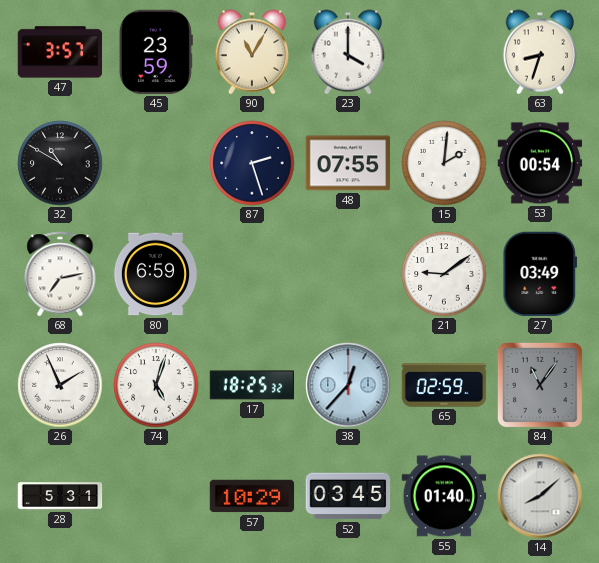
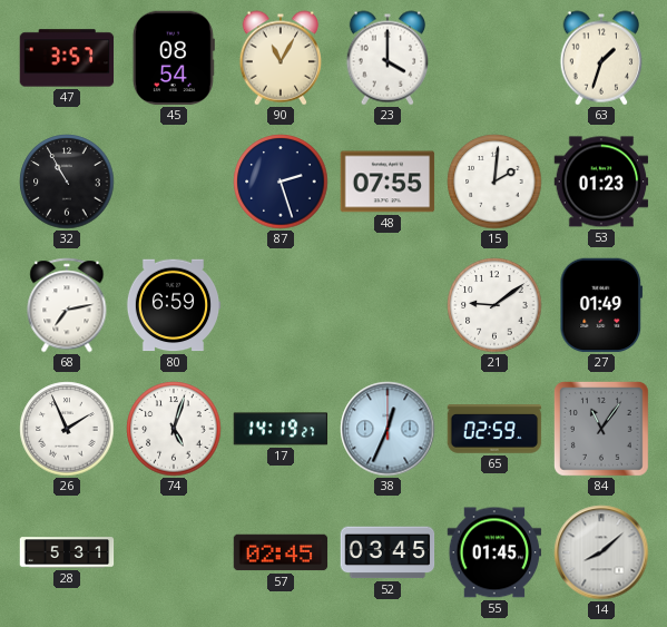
45: 23:59 -> 08:54
63: 8:33 -> 1:33
32: 10:50 -> 10:55
53: 00:54 -> 01:23
27: 03:49 -> 01:49
17: 18:25 -> 14:19
38: 12:37 -> 12:34
57: 10:29 -> 02:45
55: 01:40 -> 01:45
